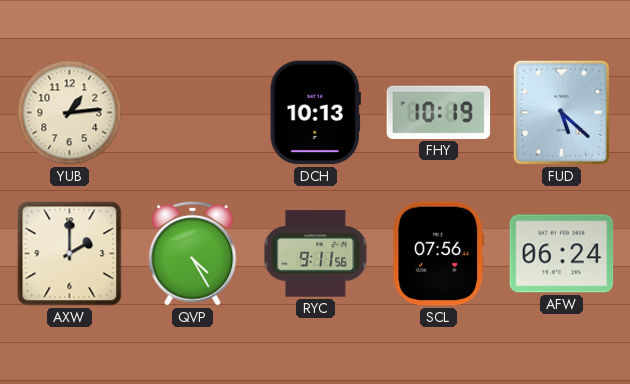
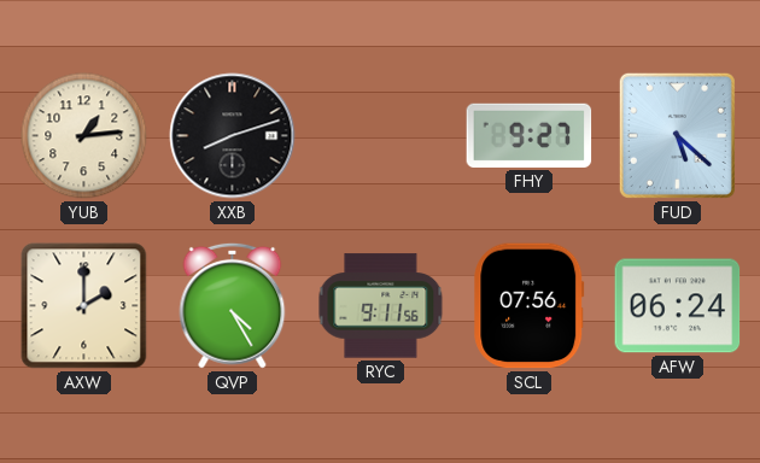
XXB: none -> 8:12
DCH: 10:13 -> none
FHY: 10:19 -> 9:27
